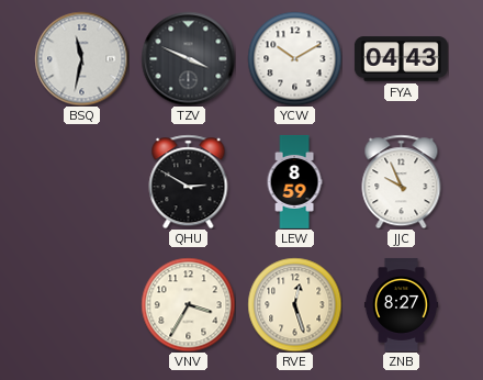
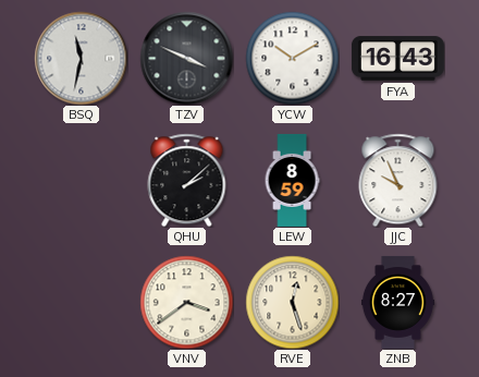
FYA: 04:43 -> 16:43
QHU: 2:50 -> 2:08
VNV: 3:35 -> 3:39
